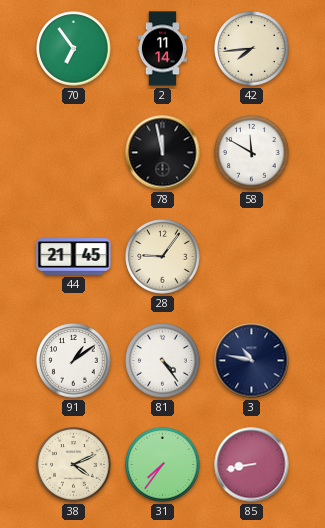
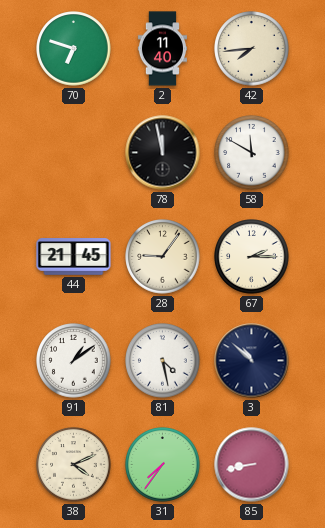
70: 6:54 -> 6:48
2: 11:14 -> 11:40
67: none -> 2:15
81: 4:24 -> 4:28
3: 10:47 -> 10:52
